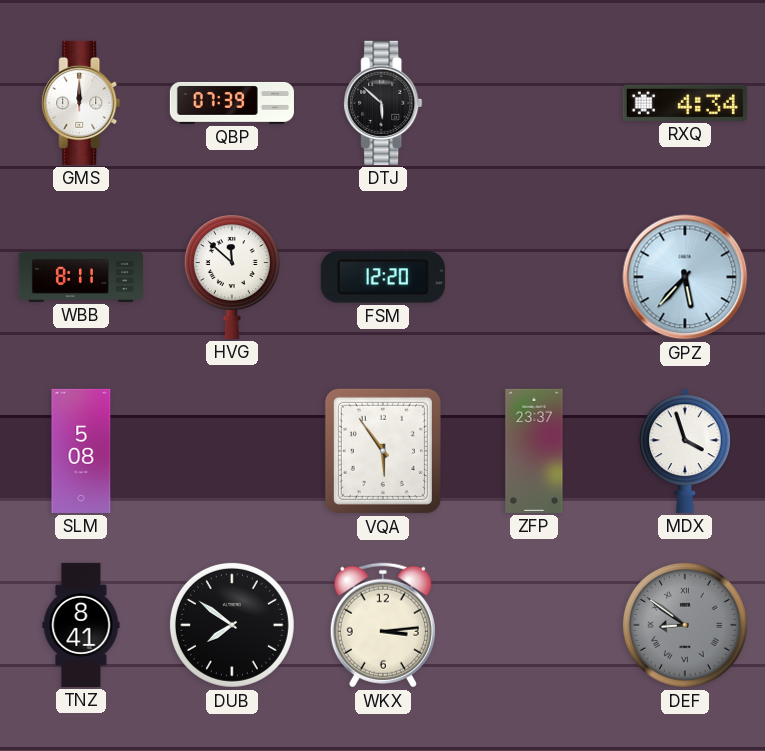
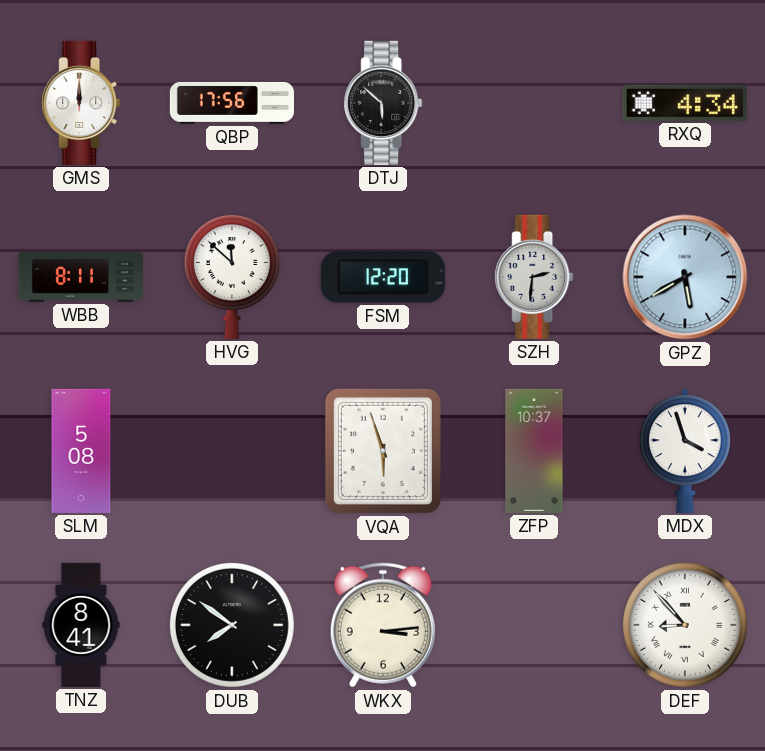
QBP: 07:39 -> 17:56
SZH: none -> 2:31
GPZ: 5:37 -> 5:40
VQA: 5:54 -> 5:57
ZFP: 23:37 -> 10:37
DEF: 8:51 -> 8:53
DEF dial: grey -> white
